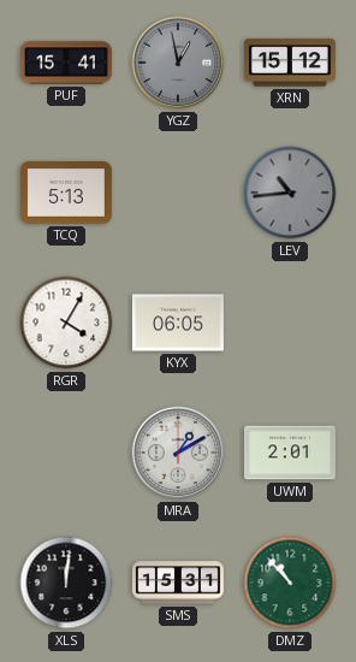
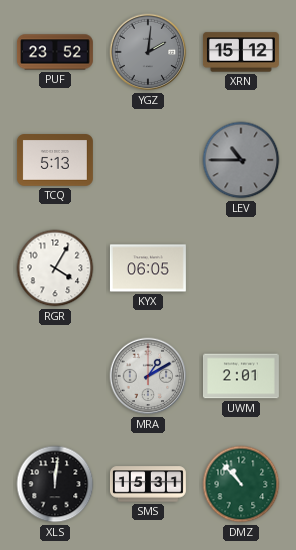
PUF: 15:41 -> 23:52
YGZ: 12:58 -> 2:01
LEV: 10:44 -> 10:45
